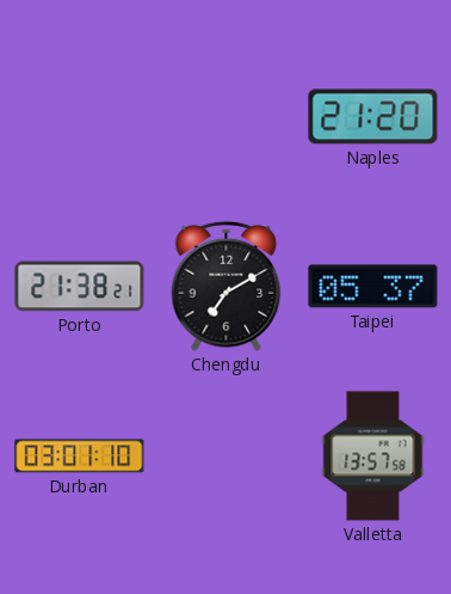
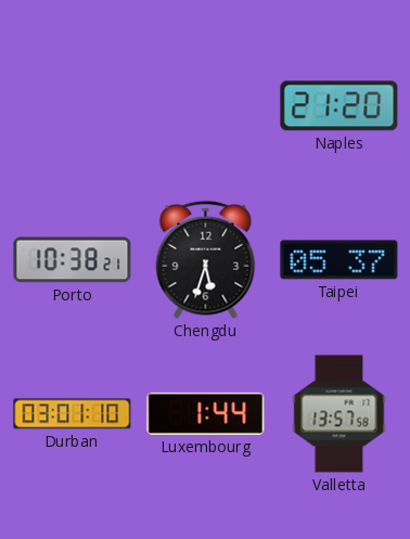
Porto: 21:38 -> 10:38
Chengdu: 7:10 -> 5:33
Luxembourg: none -> 1:44
